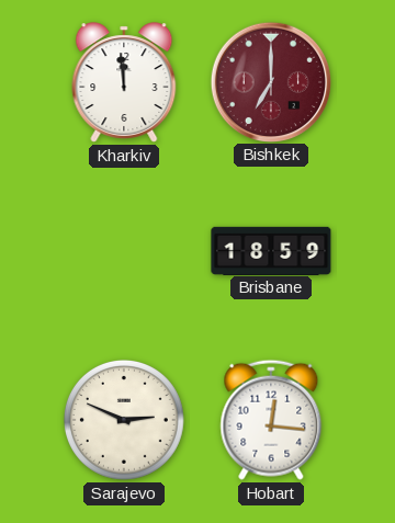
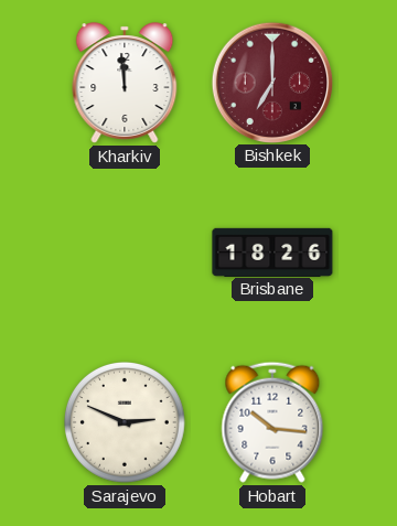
Brisbane: 18:59 -> 18:26
Hobart: 12:16 -> 10:16
